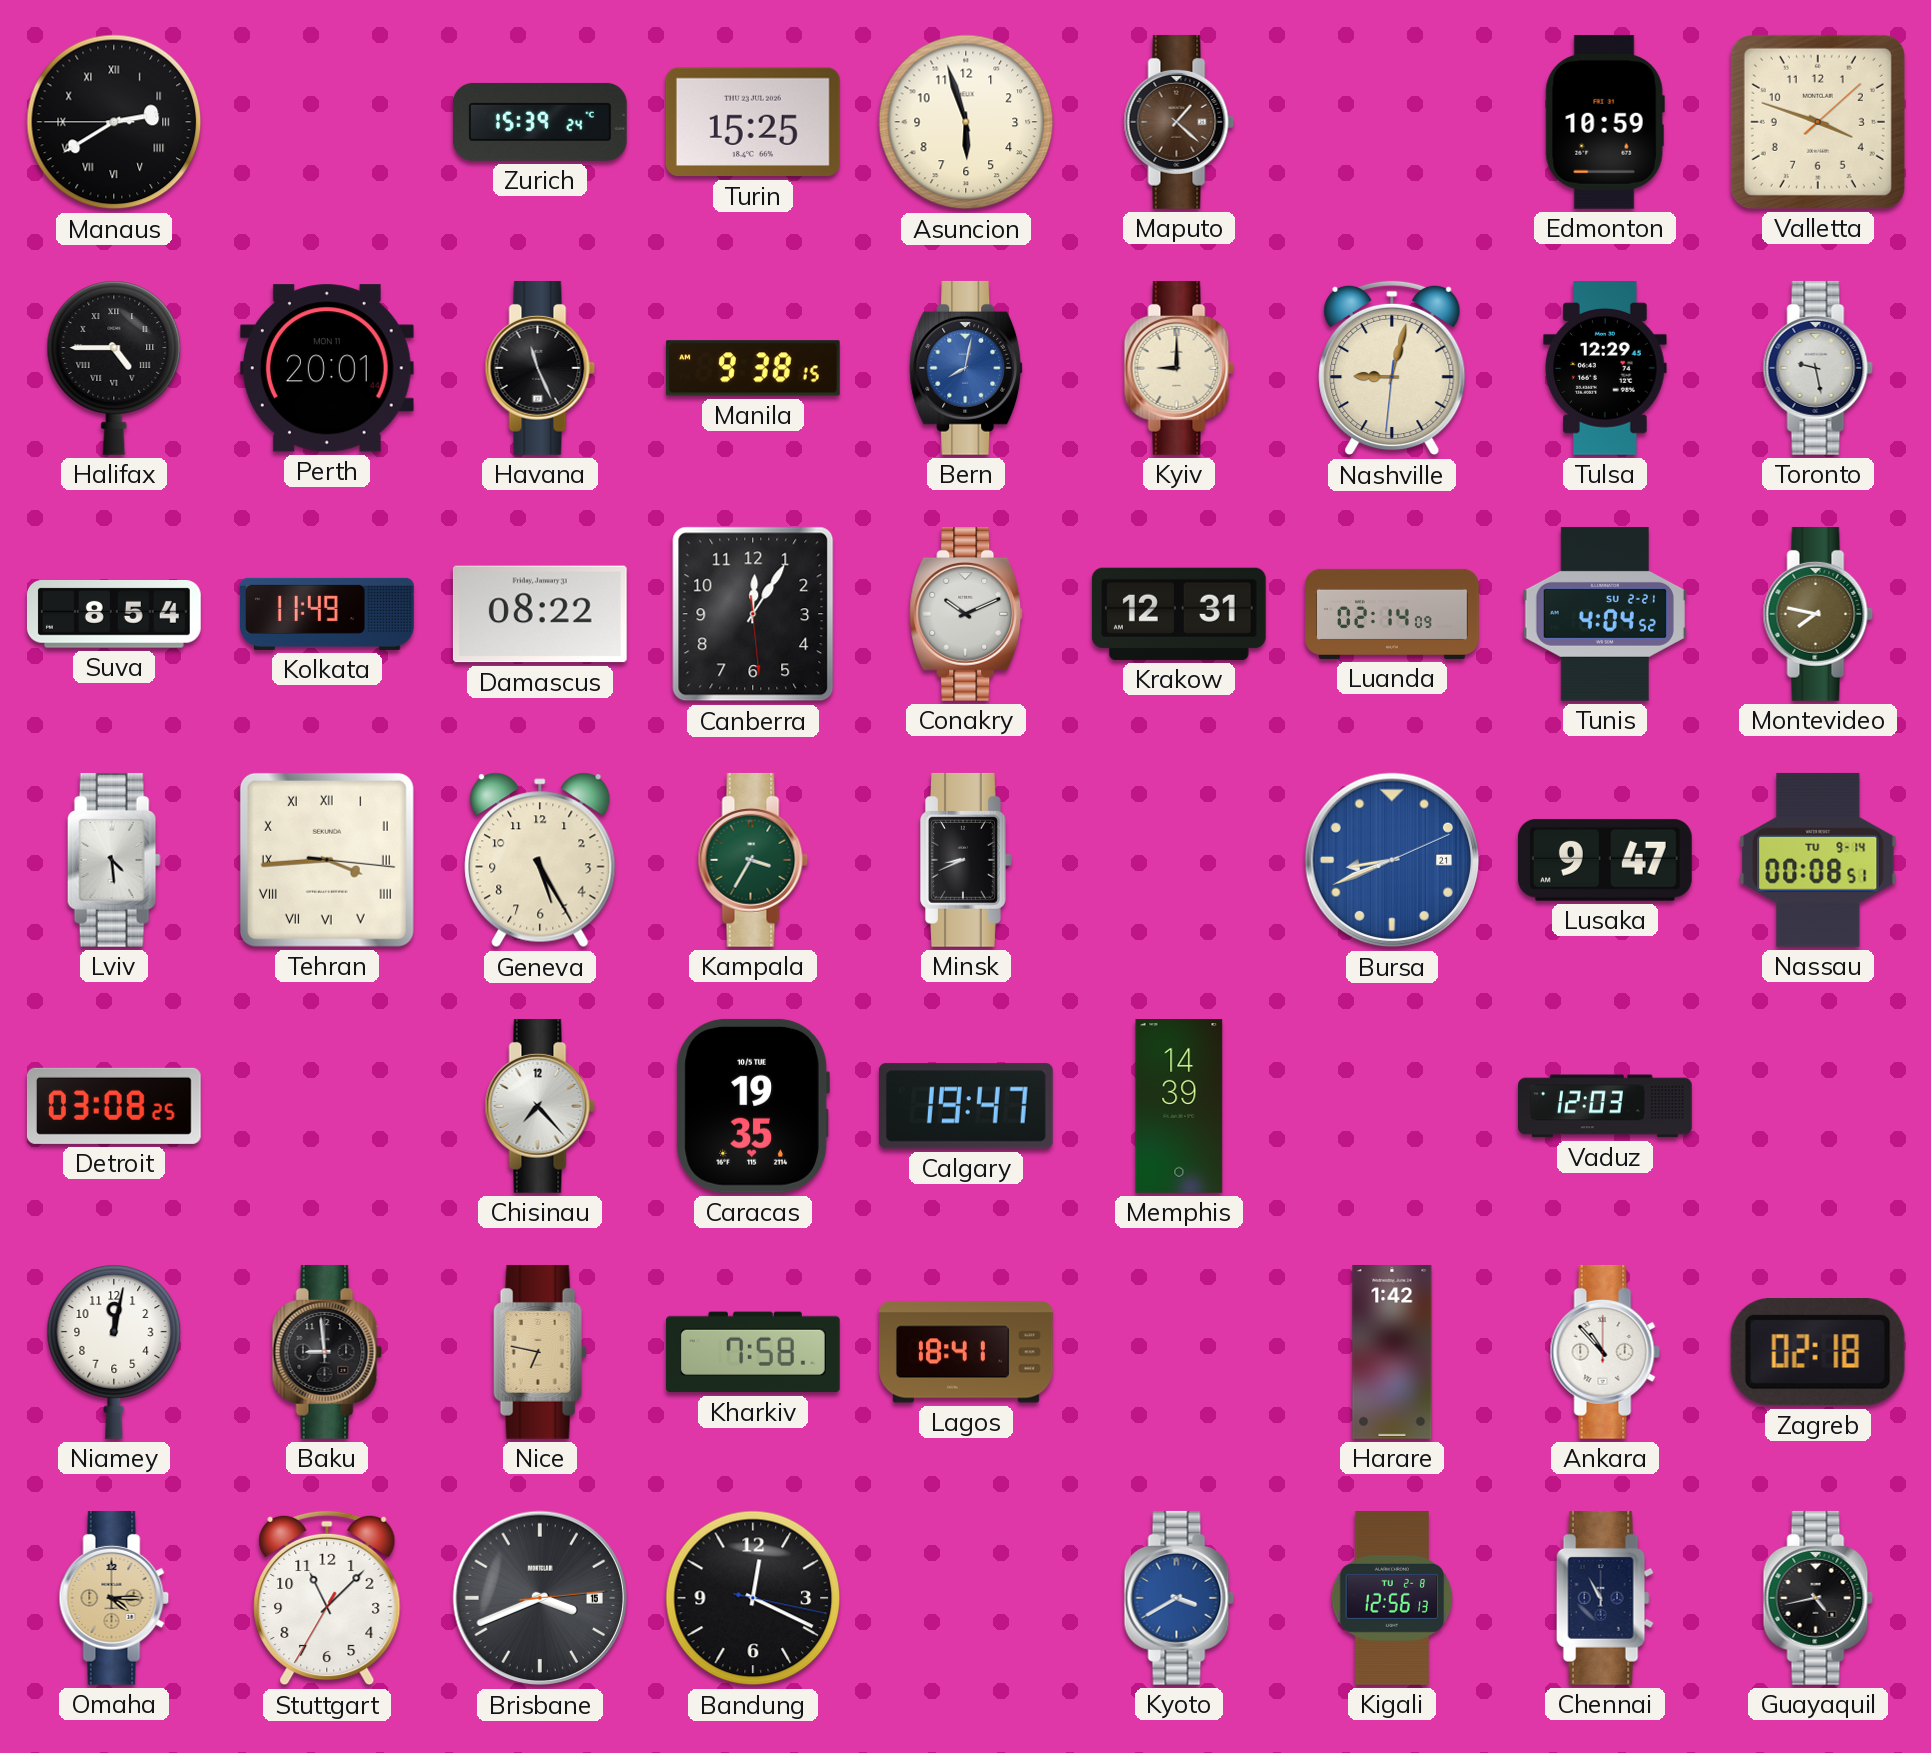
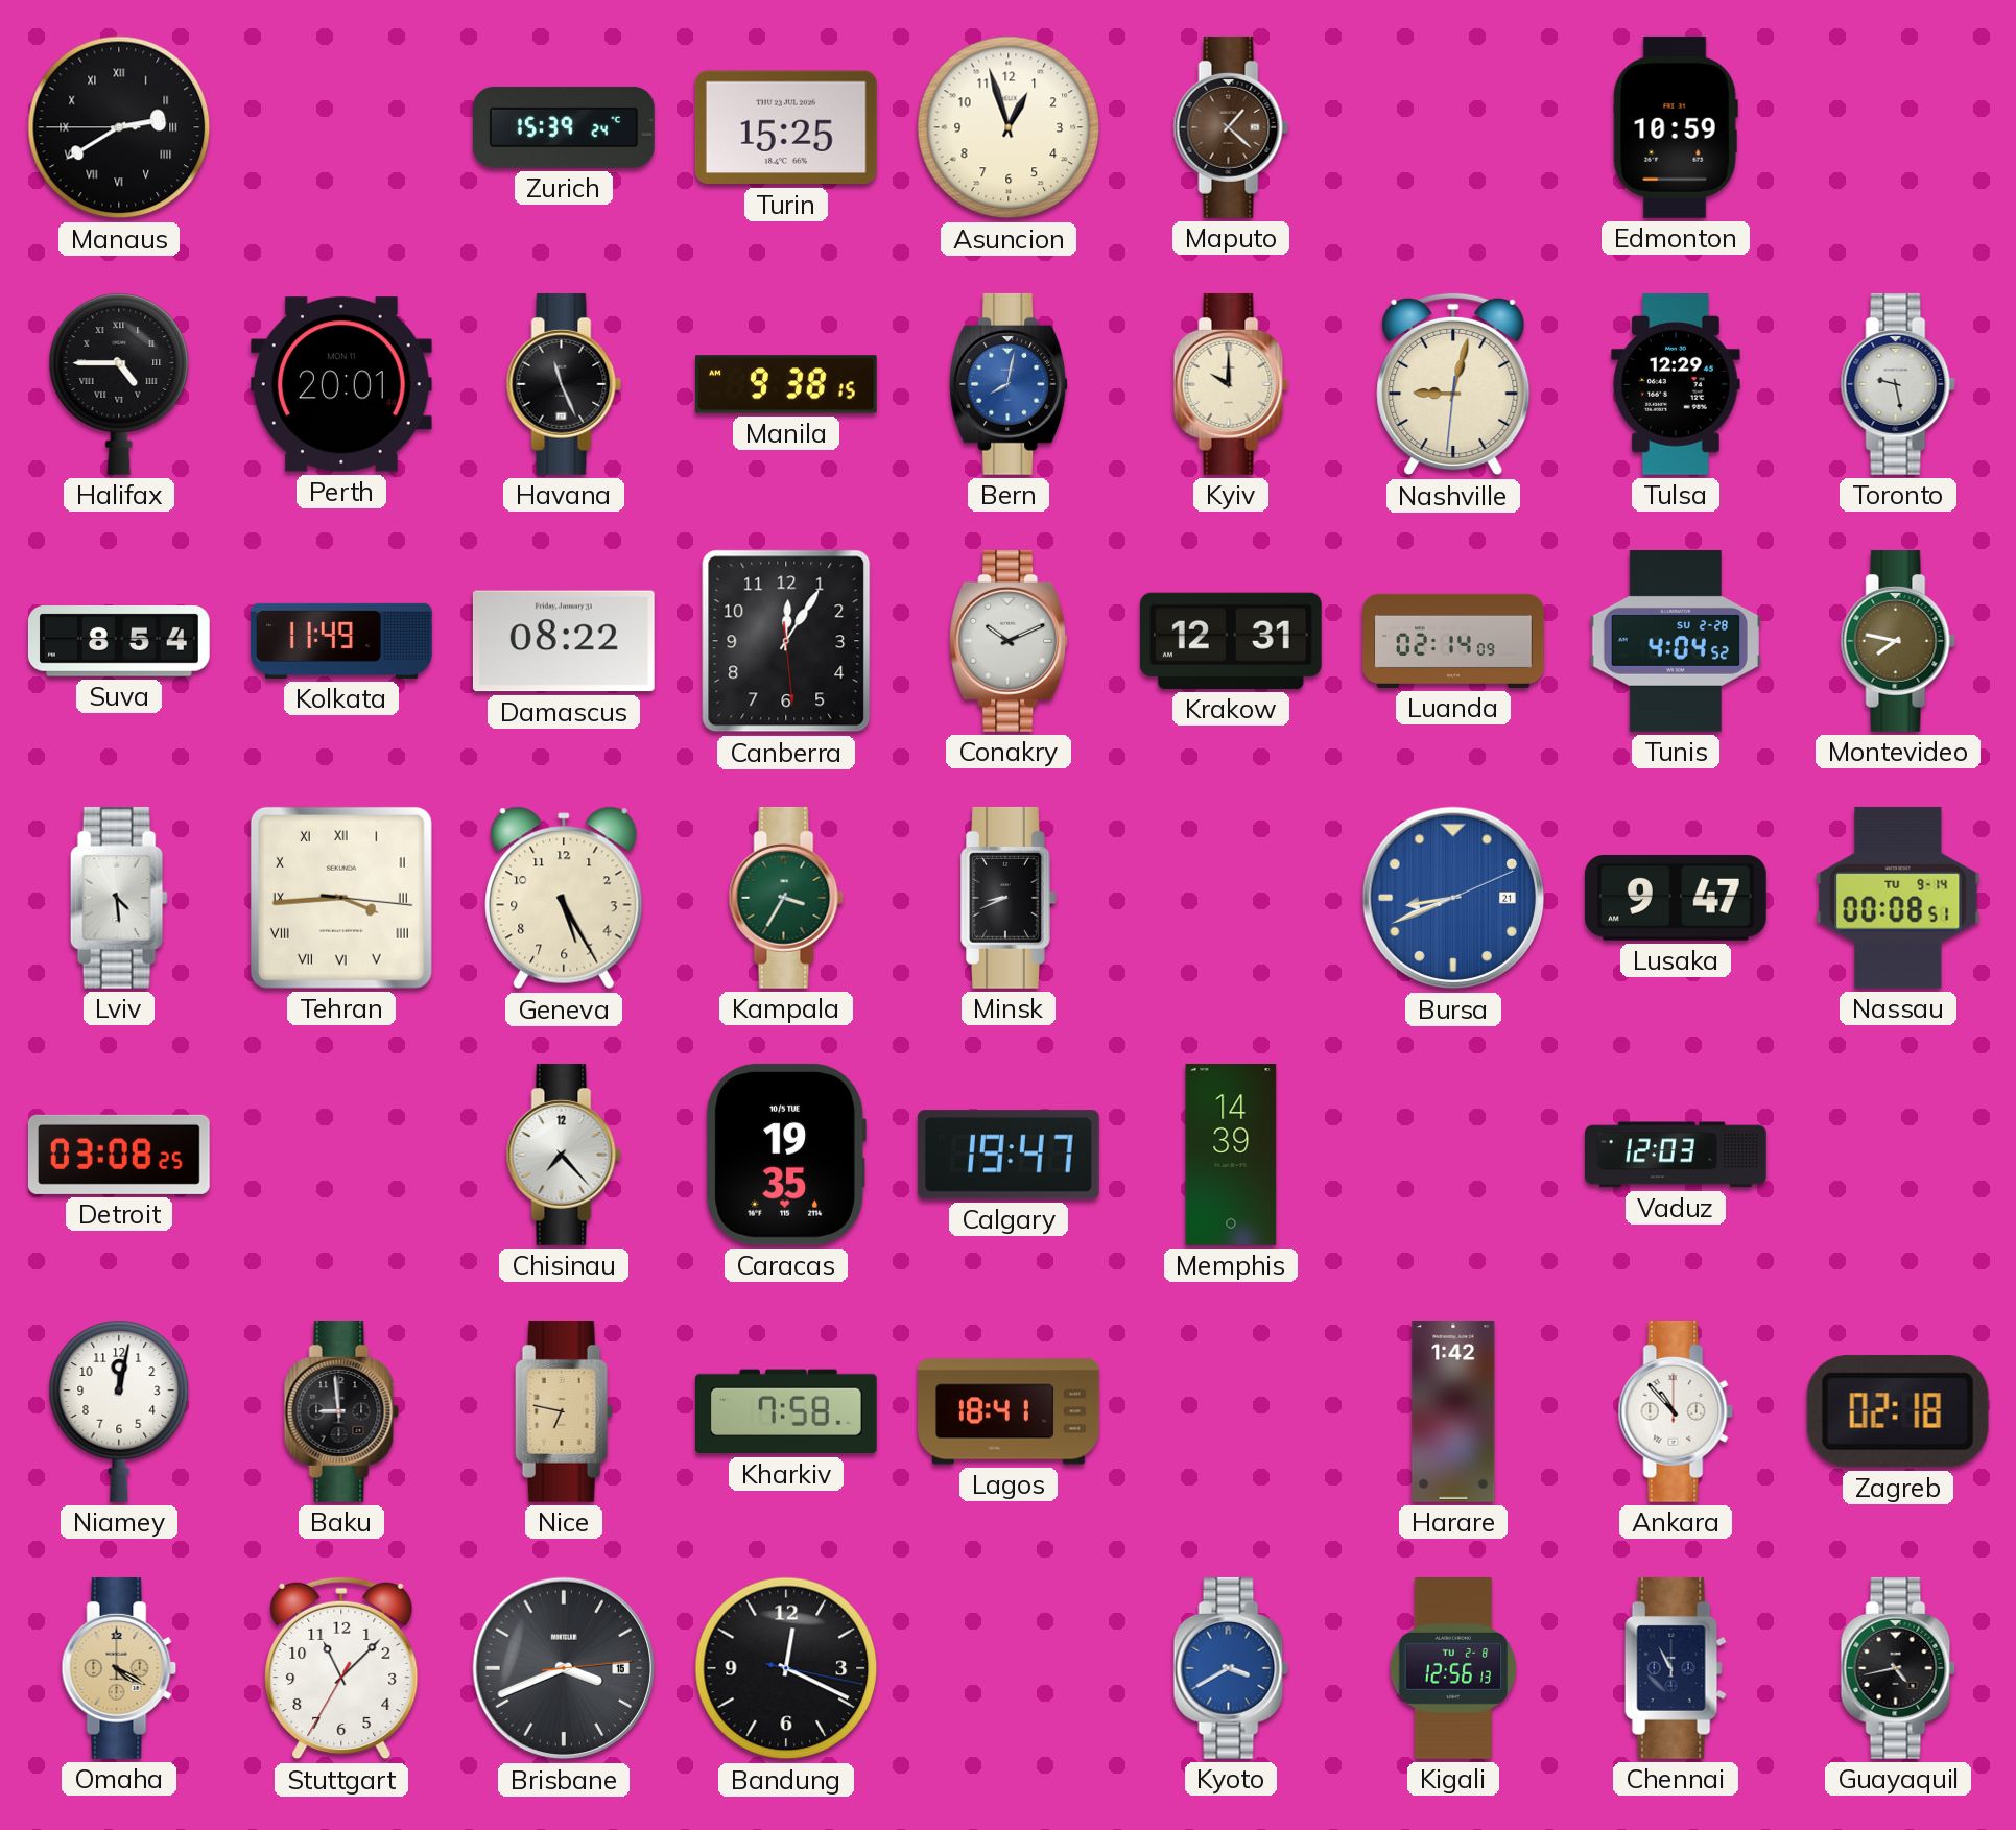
Asuncion: 5:57 -> 12:57
Valletta: 3:48 -> none
Kyiv: 9:00 -> 10:00
Tunis date: SU 2-21 -> SU 2-28
Omaha: 4:15 -> 4:20
